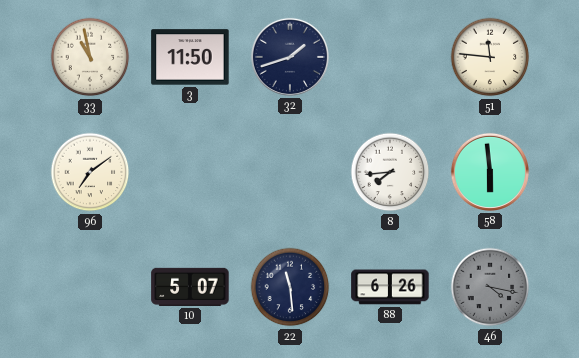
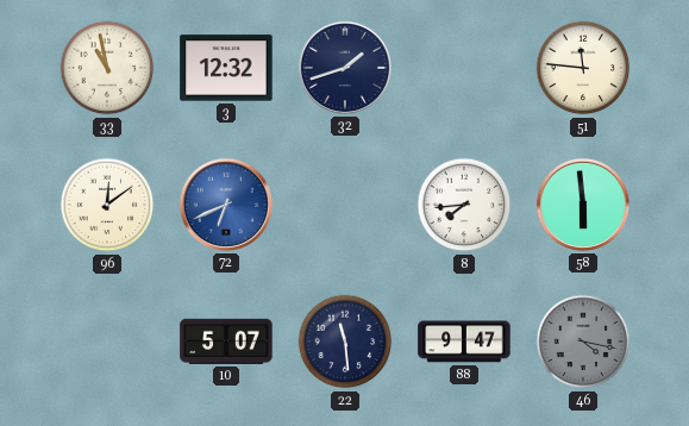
3: 11:50 -> 12:32
96: 7:09 -> 12:09
72: none -> 6:41
88: 6:26 -> 9:47
